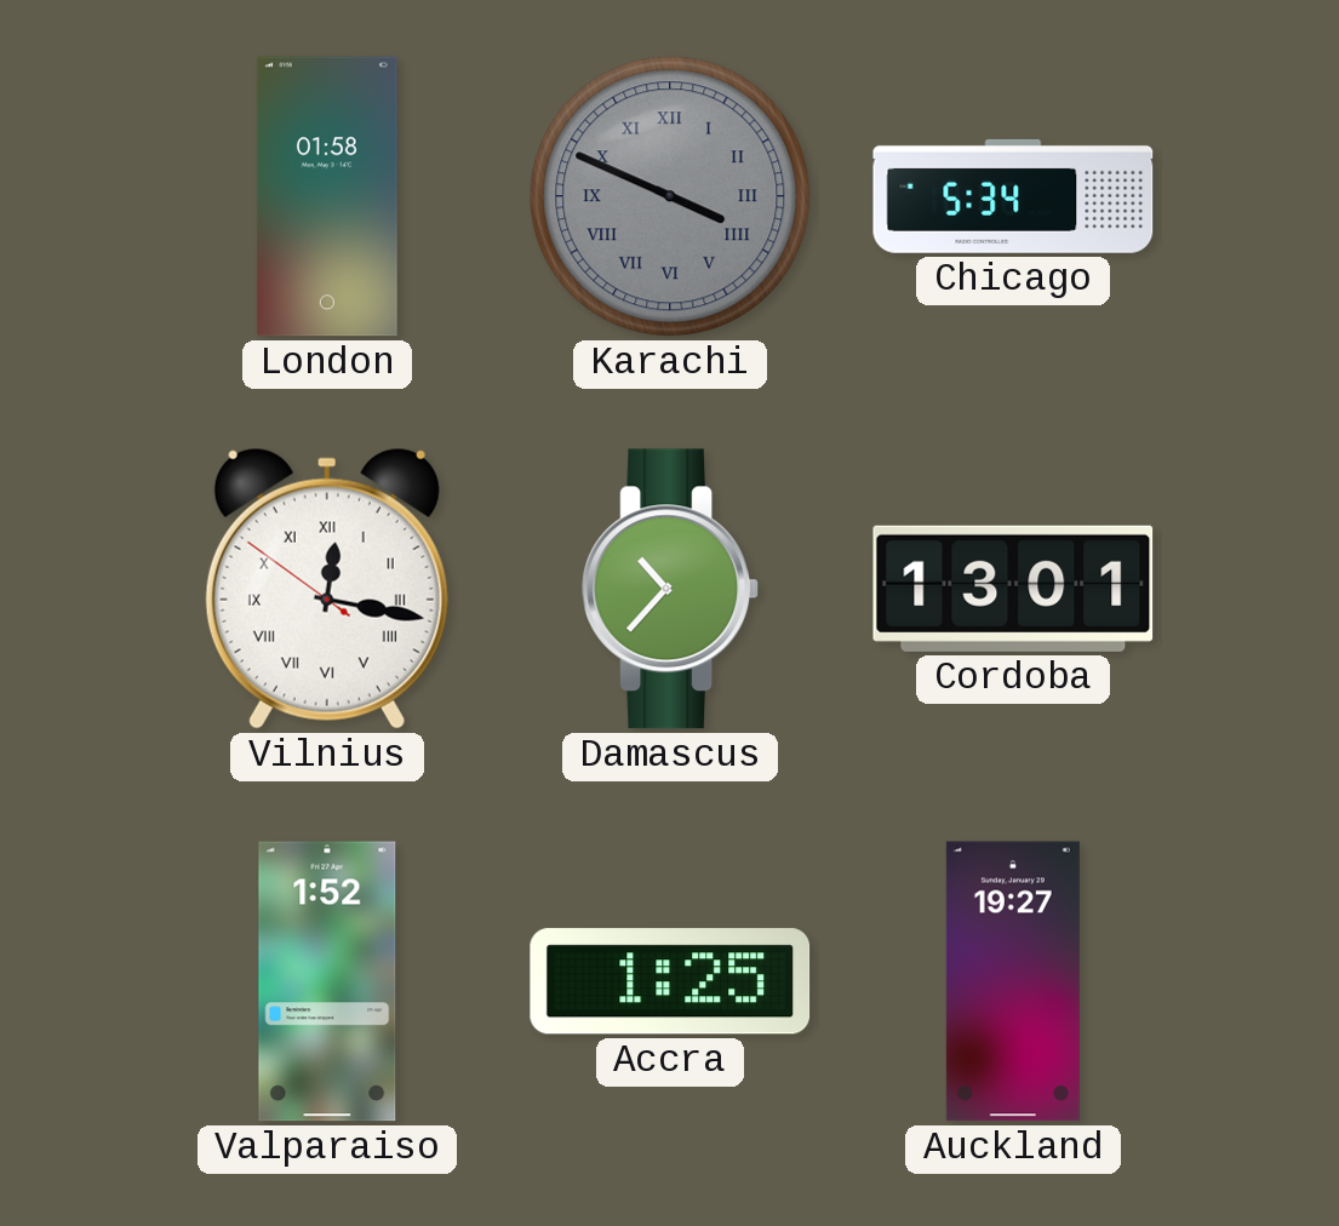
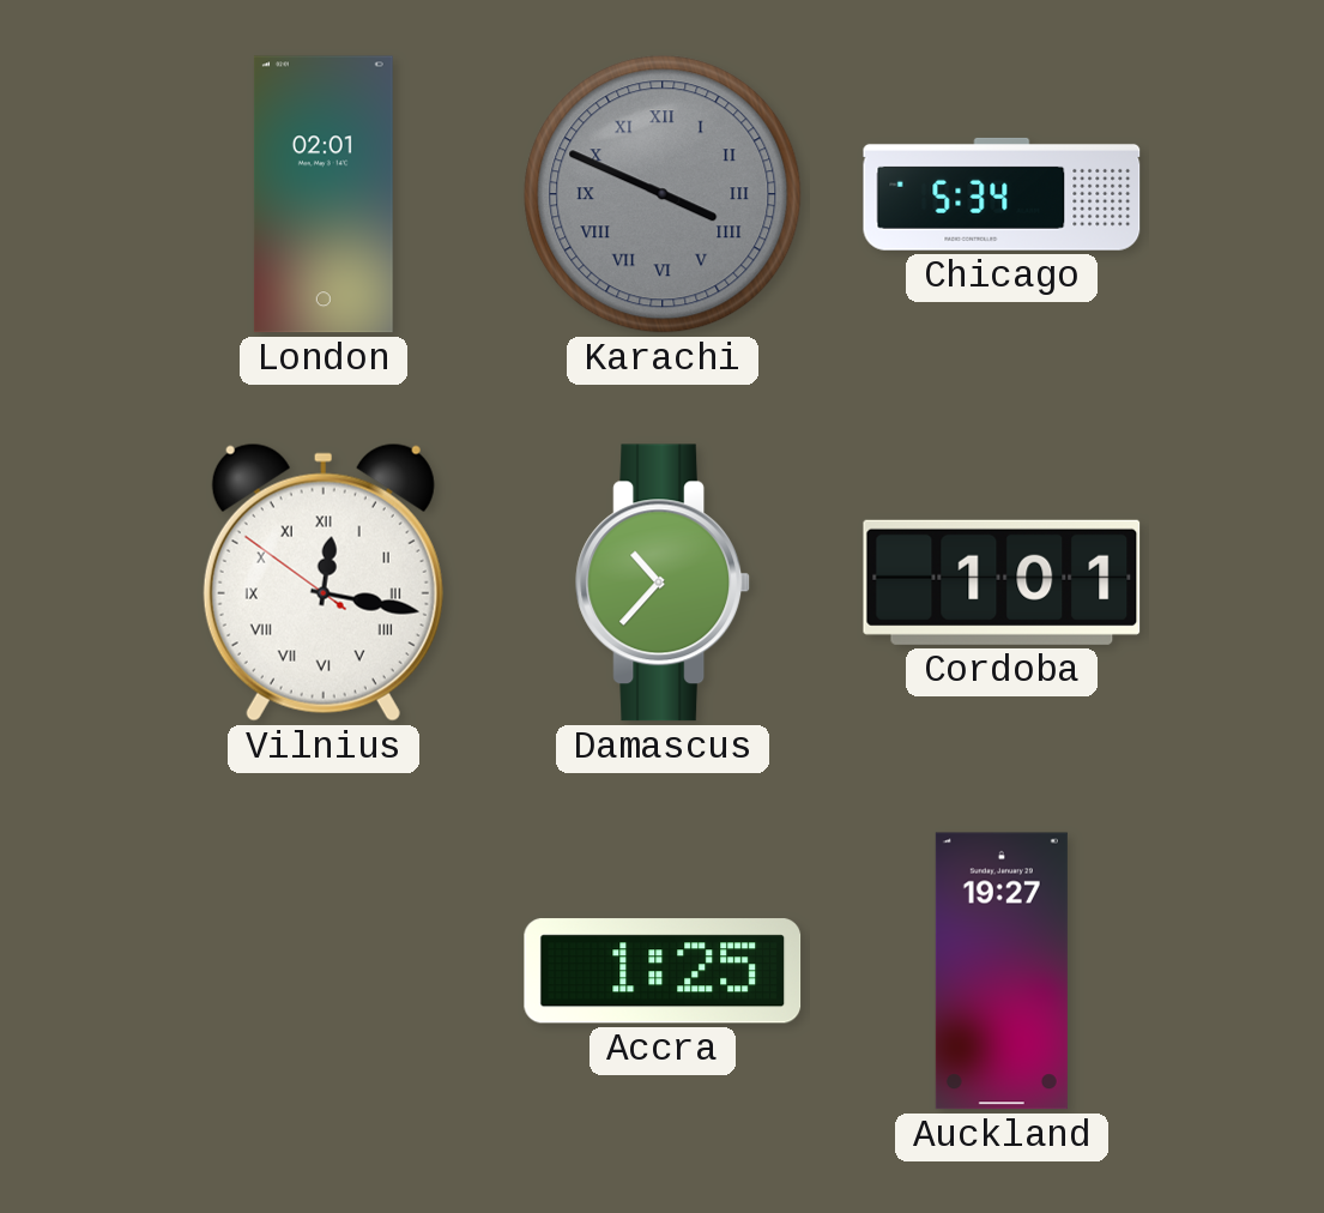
London: 01:58 -> 02:01
Cordoba: 13:01 -> 1:01
Valparaiso: 1:52 -> none
